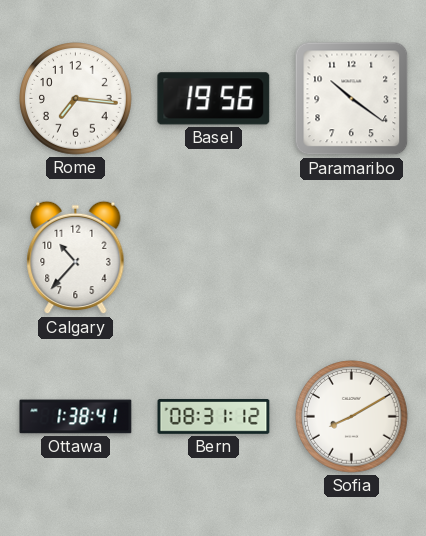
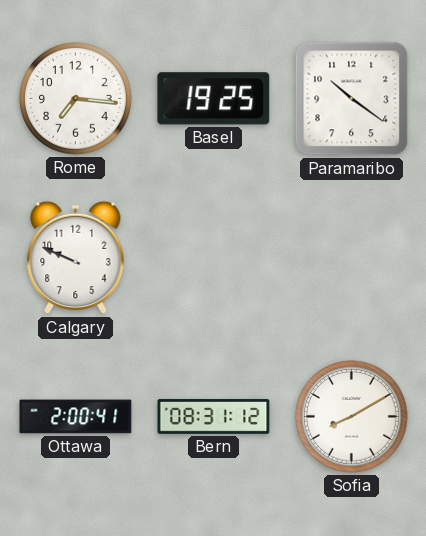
Basel: 19:56 -> 19:25
Calgary: 10:37 -> 9:49
Ottawa: 1:38 -> 2:00
